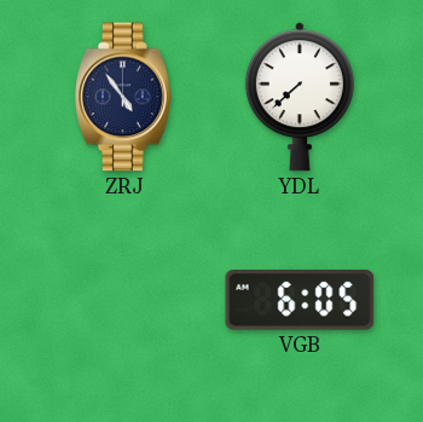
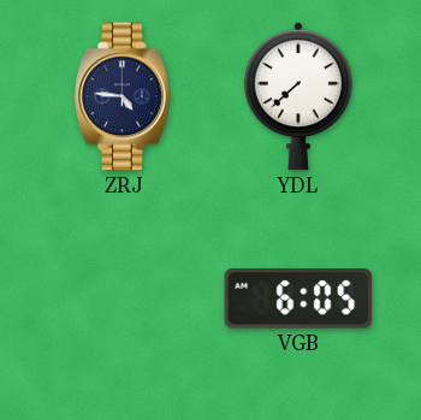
ZRJ: 4:54 -> 4:46
